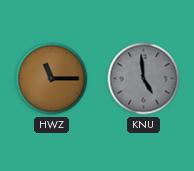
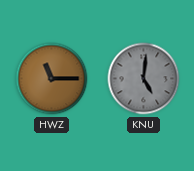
KNU: 4:59 -> 5:01
